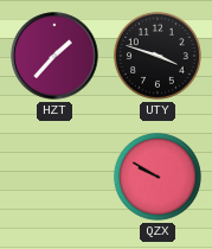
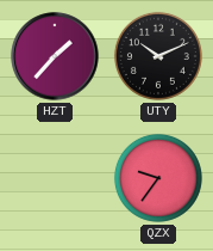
UTY: 3:48 -> 10:11
QZX: 9:50 -> 9:36
